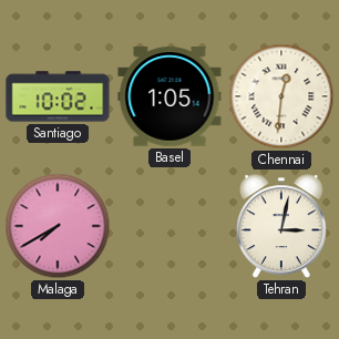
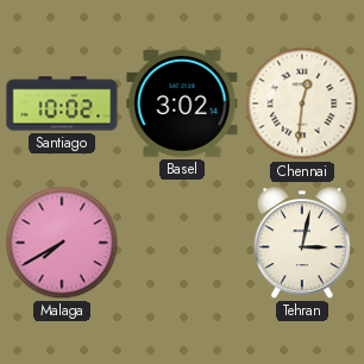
Basel: 1:05 -> 3:02
